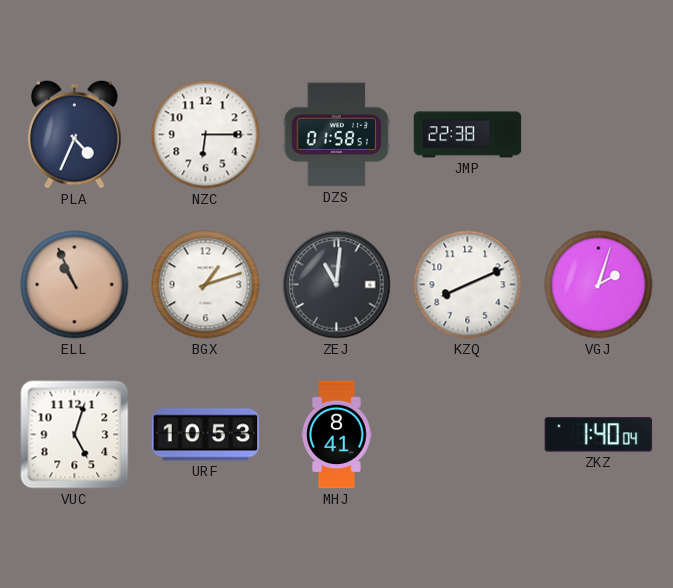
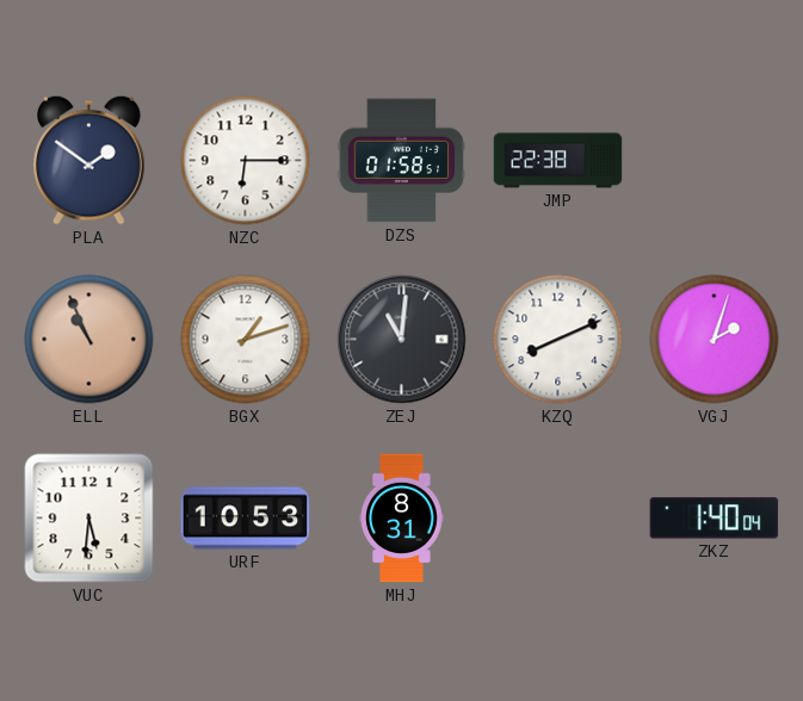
PLA: 4:34 -> 1:51
VUC: 5:03 -> 5:31
MHJ: 8:41 -> 8:31
